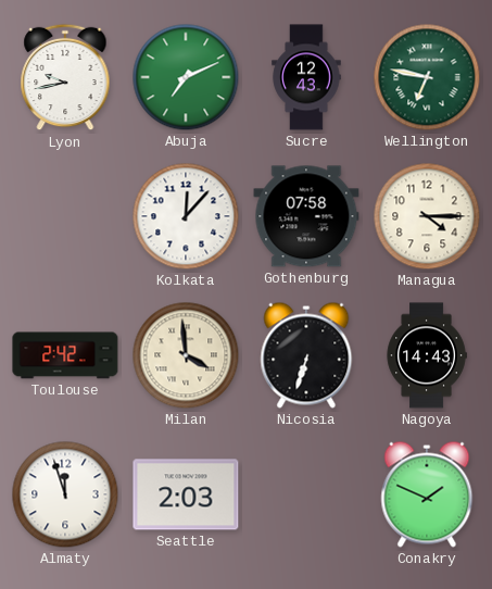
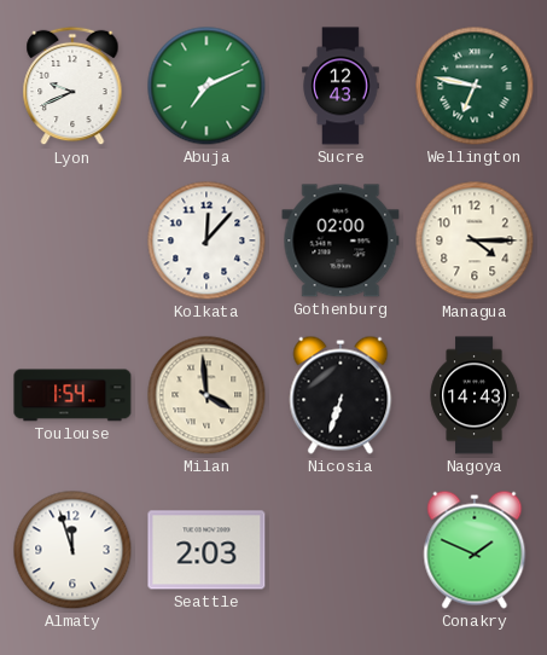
Lyon: 9:43 -> 9:41
Gothenburg: 07:58 -> 02:00
Toulouse: 2:42 -> 1:54
